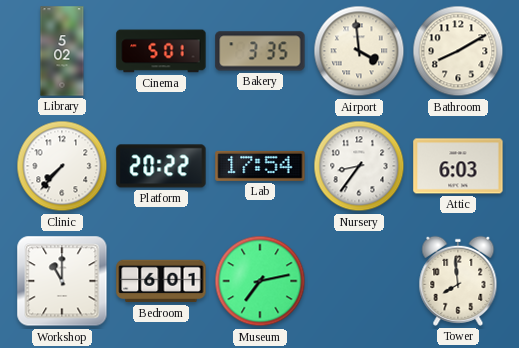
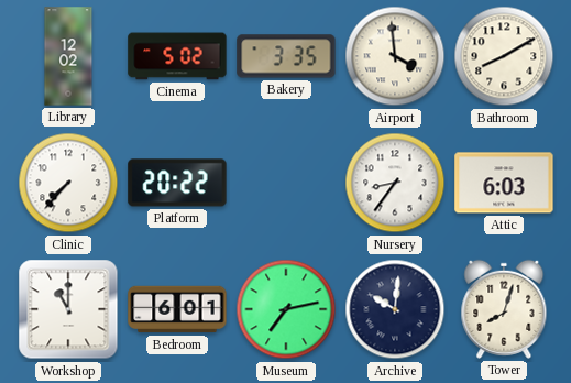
Library: 5:02 -> 12:02
Cinema: 5:01 -> 5:02
Lab: 17:54 -> none
Archive: none -> 10:01
Tower: 7:59 -> 8:03
